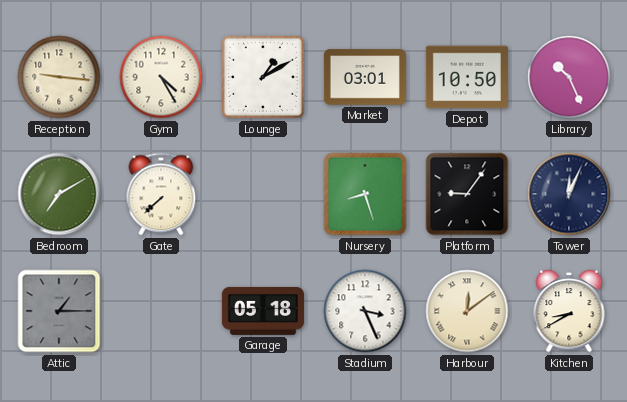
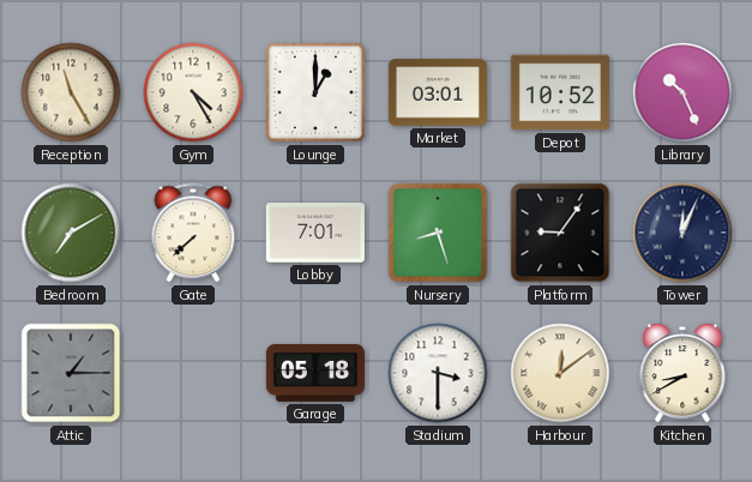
Reception: 9:16 -> 11:25
Lounge: 1:10 -> 1:00
Depot: 10:50 -> 10:52
Lobby: none -> 7:01
Stadium: 3:26 -> 3:30
